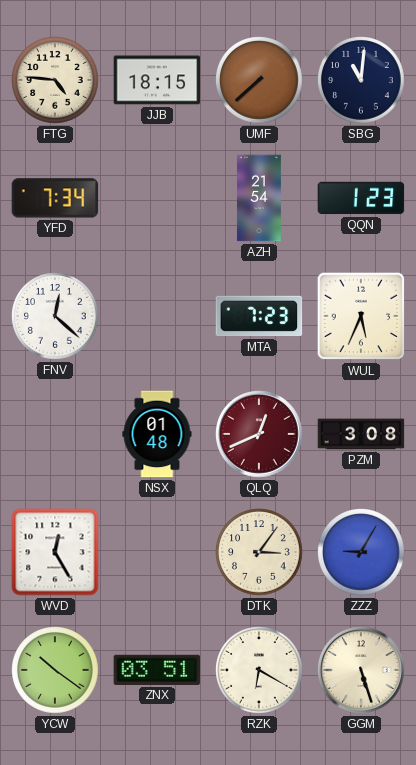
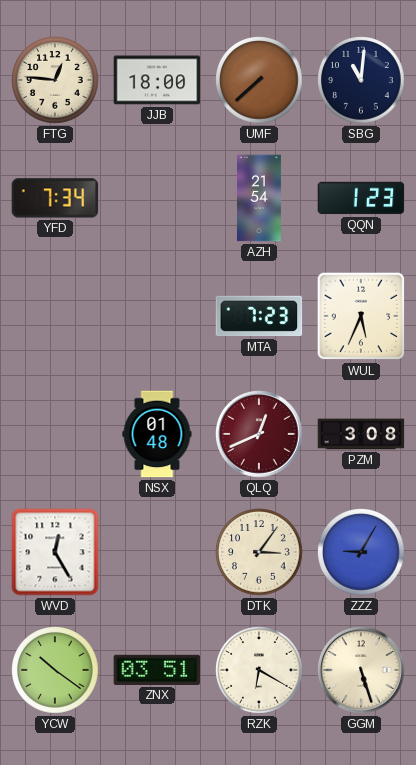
FTG: 4:46 -> 12:46
JJB: 18:15 -> 18:00
FNV: 12:22 -> none
